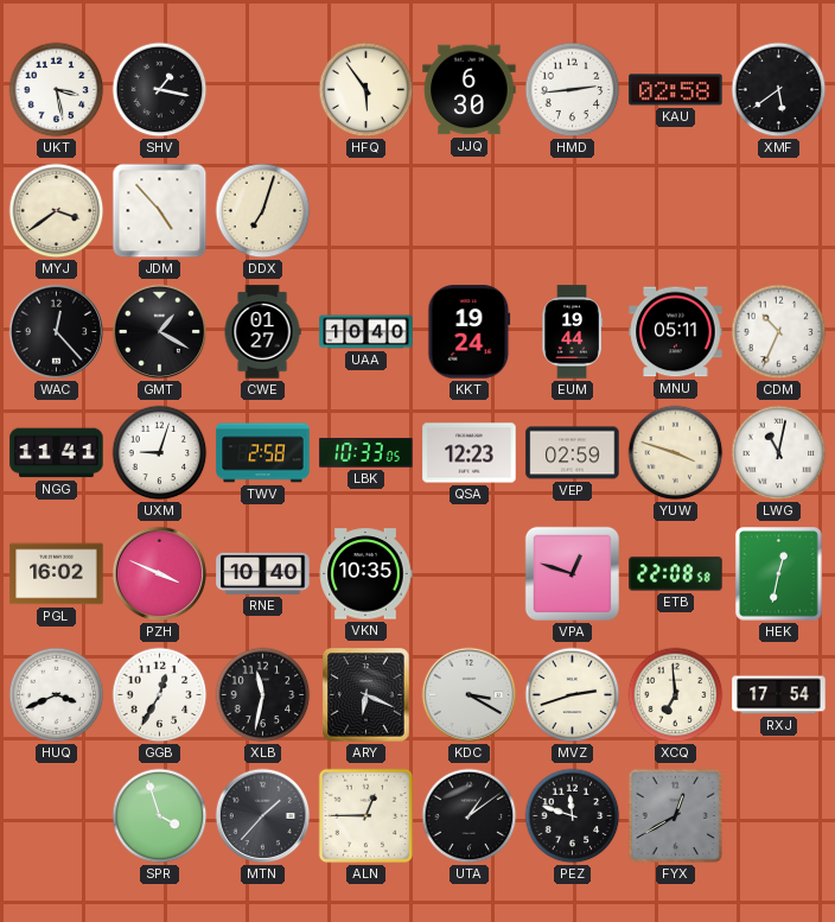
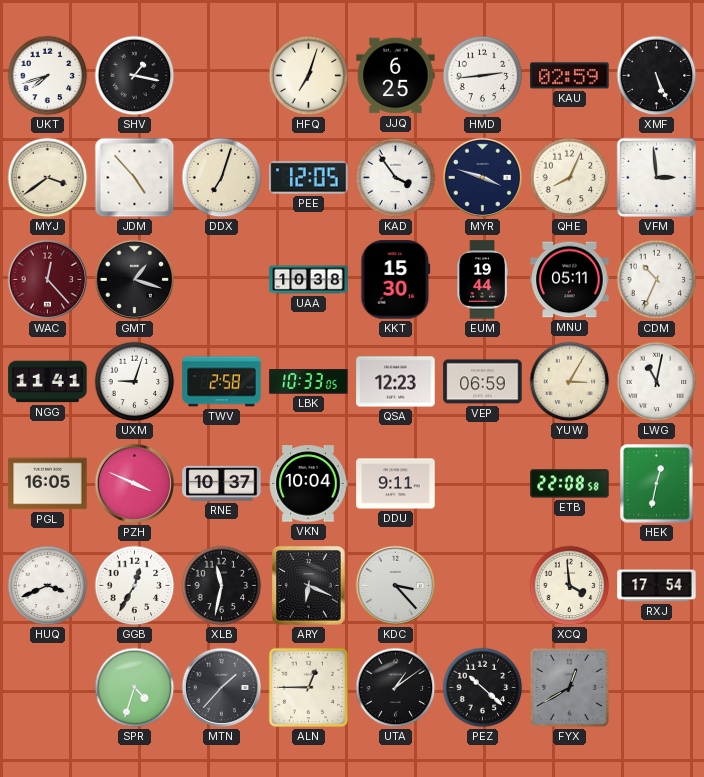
UKT: 3:28 -> 7:42
HFQ: 5:54 -> 7:03
JJQ: 6:30 -> 6:25
KAU: 02:58 -> 02:59
XMF: 5:39 -> 5:26
PEE: none -> 12:05
KAD: none -> 3:54
MYR: none -> 3:48
QHE: none -> 8:04
VFM: none -> 2:59
WAC dial: black -> burgundy
GMT: 1:20 -> 1:18
CWE: 01:27 -> none
UAA: 10:40 -> 10:38
KKT: 19:24 -> 15:30
VEP: 02:59 -> 06:59
YUW: 3:48 -> 3:05
PGL: 16:02 -> 16:05
RNE: 10:40 -> 10:37
VKN: 10:35 -> 10:04
DDU: none -> 9:11
VPA: 12:48 -> none
KDC: 3:20 -> 3:23
MVZ: 2:42 -> none
XCQ: 6:59 -> 3:59
SPR: 3:57 -> 4:33
PEZ: 11:48 -> 10:22
